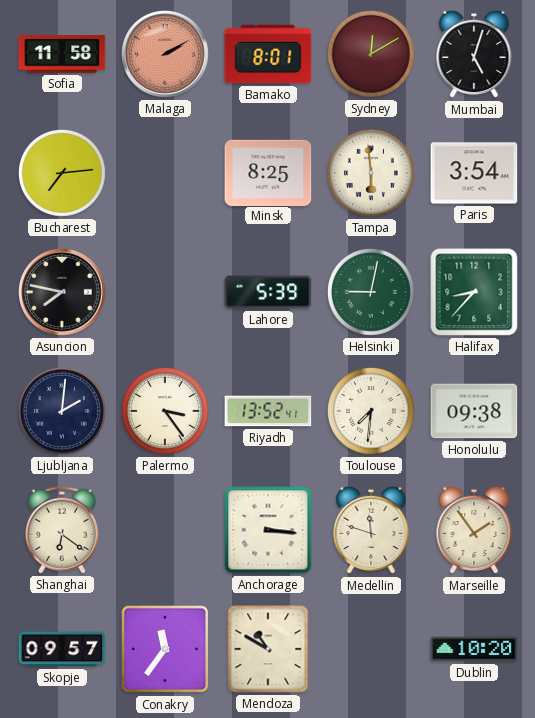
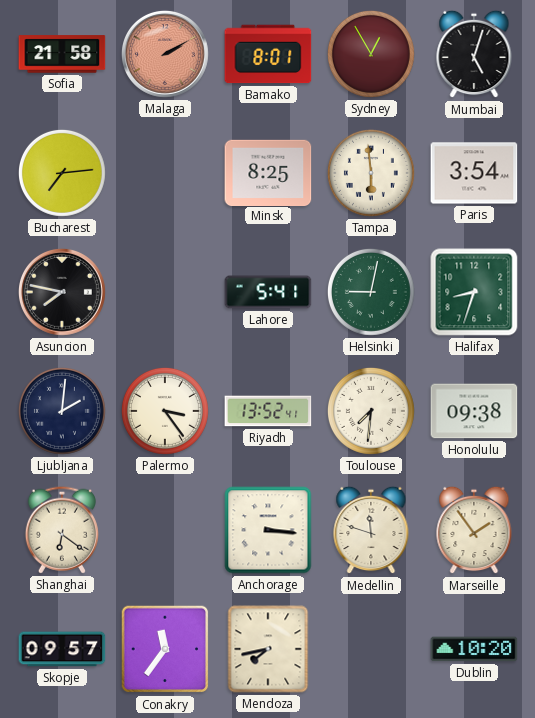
Sofia: 11:58 -> 21:58
Sydney: 12:10 -> 12:55
Lahore: 5:39 -> 5:41
Halifax: 8:37 -> 8:33
Mendoza: 10:50 -> 7:43
